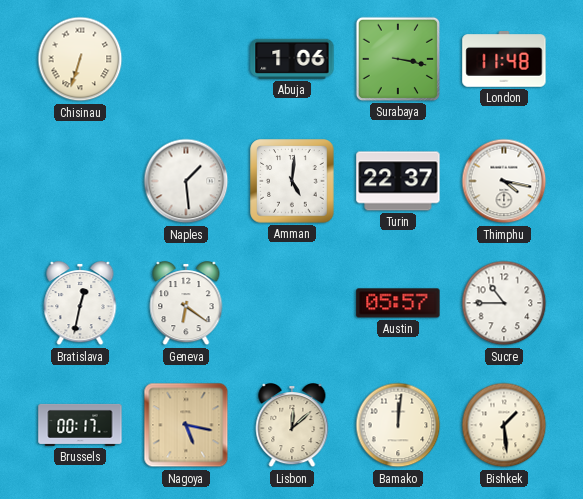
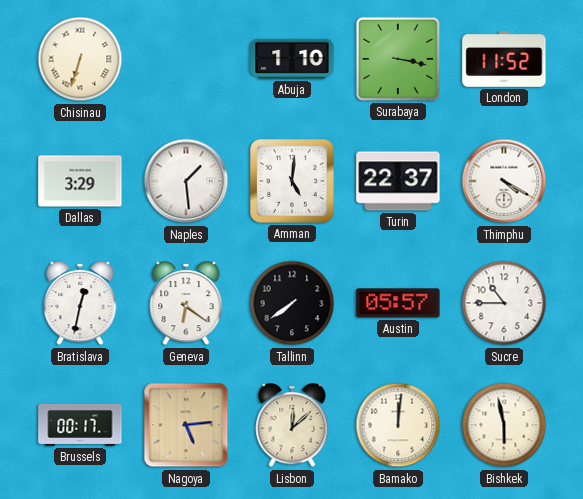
Abuja: 1:06 -> 1:10
London: 11:48 -> 11:52
Dallas: none -> 3:29
Thimphu: 4:17 -> 4:20
Tallinn: none -> 7:39
Nagoya: 5:17 -> 5:14
Bishkek: 1:29 -> 5:58
